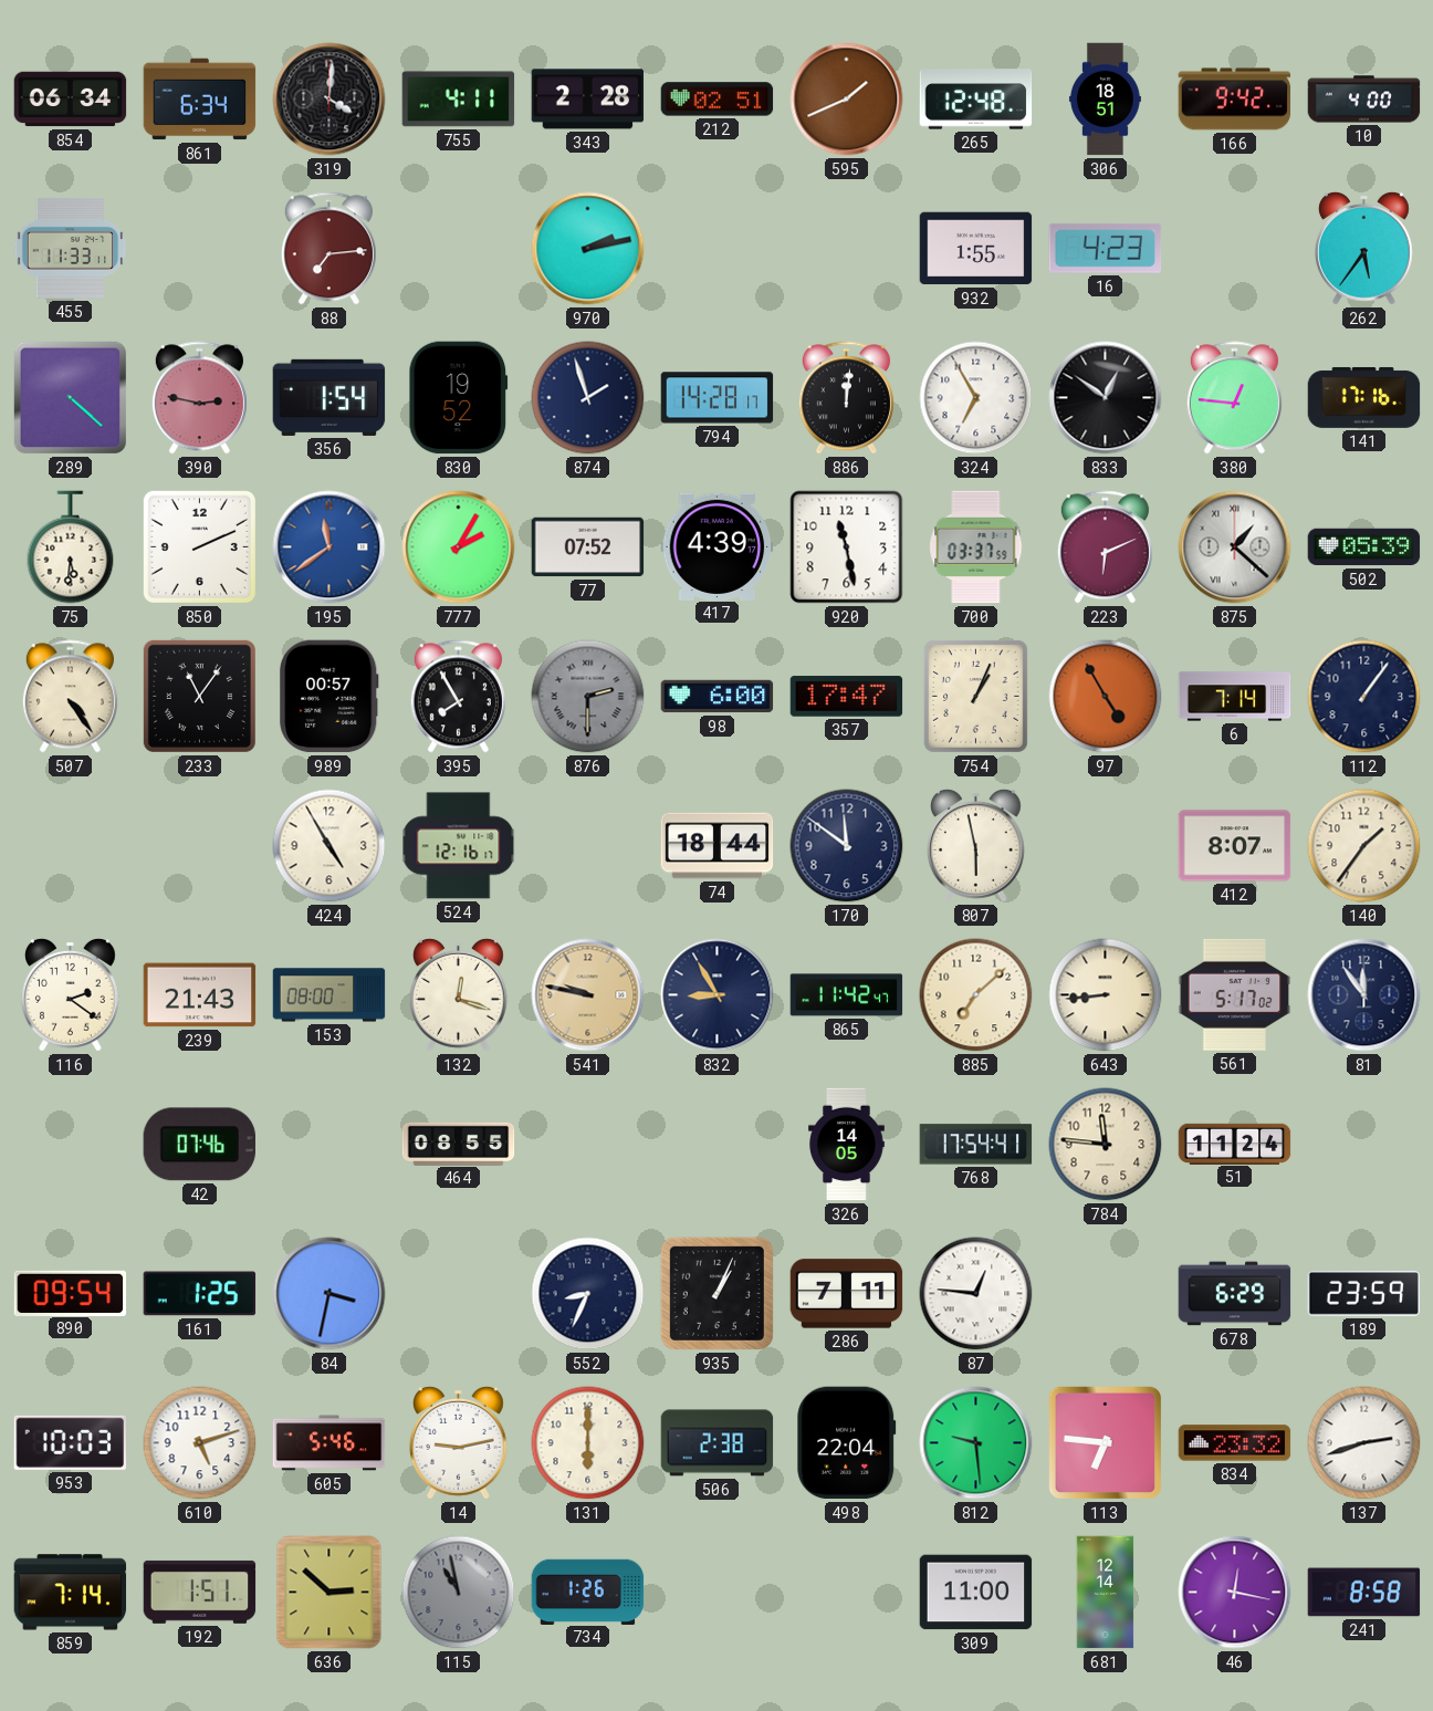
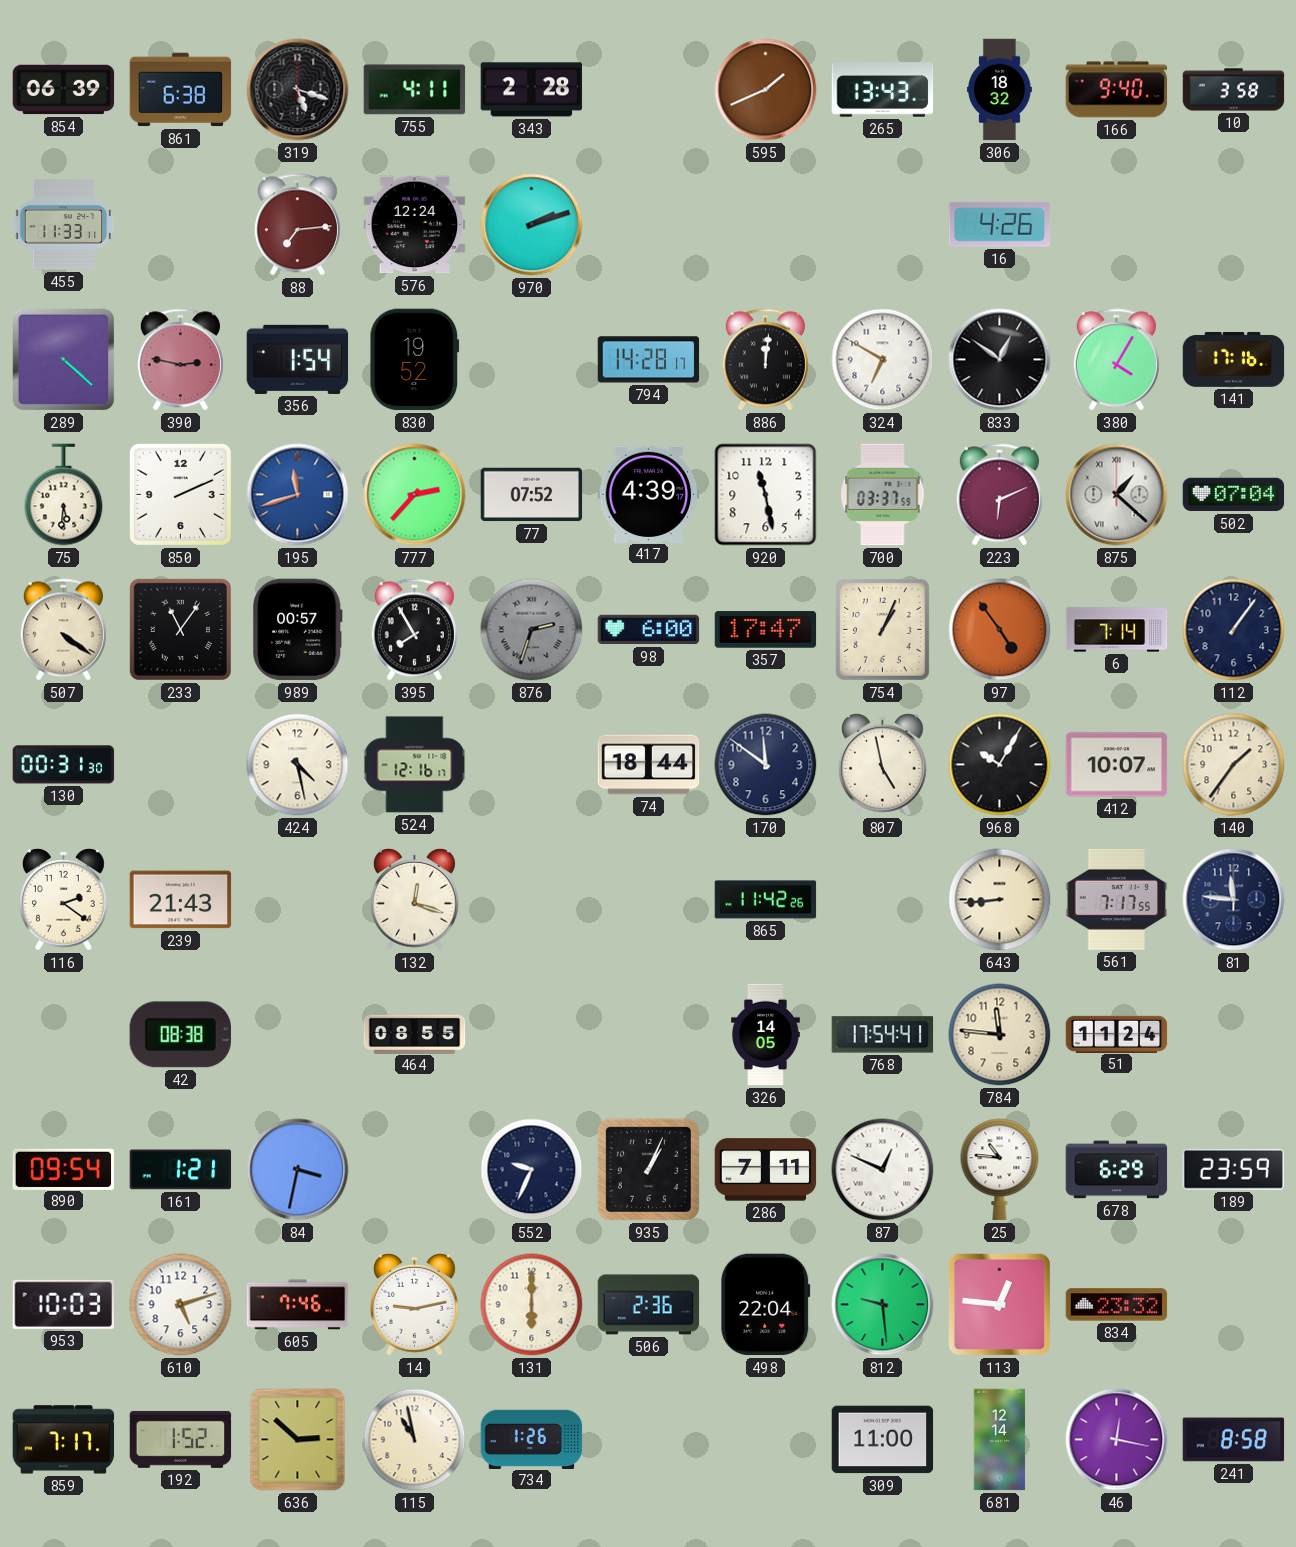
854: 06:34 -> 06:39
861: 6:34 -> 6:38
319: 4:01 -> 5:18
212: 02:51 -> none
265: 12:48 -> 13:43
306: 18:51 -> 18:32
166: 9:42 -> 9:40
10: 4:00 -> 3:58
576: none -> 12:24
970: 2:13 -> 2:12
932: 1:55 -> none
16: 4:23 -> 4:26
262: 5:36 -> none
874: 1:57 -> none
324: 6:55 -> 6:50
380: 12:46 -> 4:05
195: 11:39 -> 11:42
777: 2:05 -> 2:37
502: 05:39 -> 07:04
507: 4:24 -> 4:21
876: 2:30 -> 2:33
97: 4:55 -> 4:54
130: none -> 00:31
424: 4:55 -> 4:28
807: 5:58 -> 4:58
968: none -> 10:05
412: 8:07 -> 10:07
153: 08:00 -> none
541: 9:47 -> none
832: 8:55 -> none
865: 11:42:47 -> 11:42:26
885: 7:08 -> none
561: 5:17 -> 7:17
81: 11:54 -> 11:46
42: 07:46 -> 08:38
161: 1:25 -> 1:21
552: 8:34 -> 9:34
87: 12:46 -> 12:49
25: none -> 10:46
605: 5:46 -> 7:46
506: 2:38 -> 2:36
113: 6:46 -> 12:46
137: 2:42 -> none
859: 7:14 -> 7:17
192: 1:51 -> 1:52
115 dial: grey -> cream
